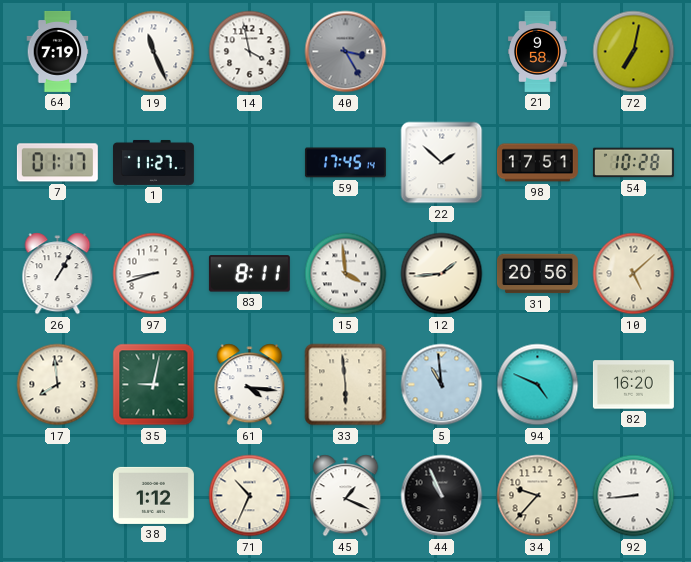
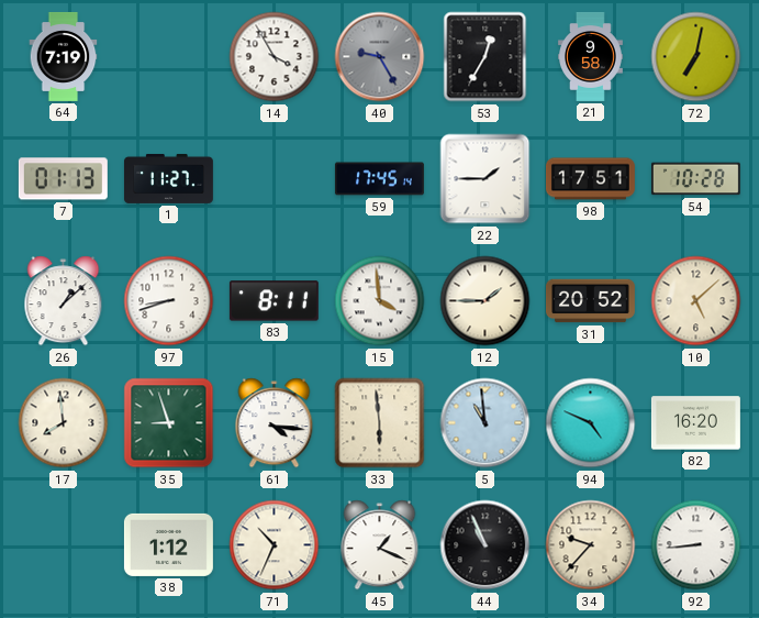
19: 11:26 -> none
14: 3:58 -> 3:55
40: 3:25 -> 9:25
53: none -> 12:35
7: 01:17 -> 01:13
22: 1:52 -> 1:45
26: 1:05 -> 1:08
12: 1:44 -> 1:45
31: 20:56 -> 20:52
35: 9:02 -> 8:57
